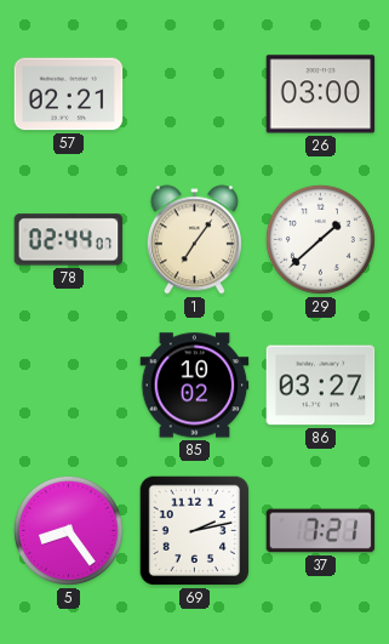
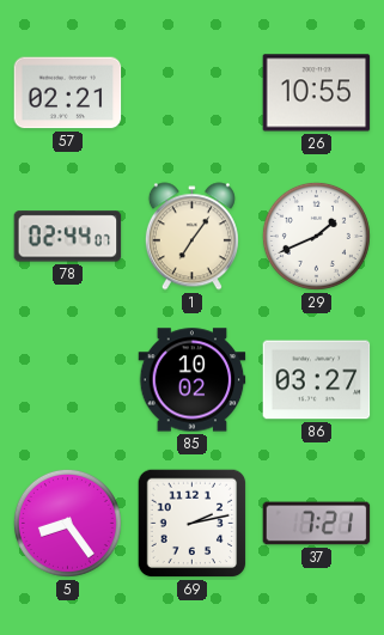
26: 03:00 -> 10:55
29: 1:38 -> 1:41
